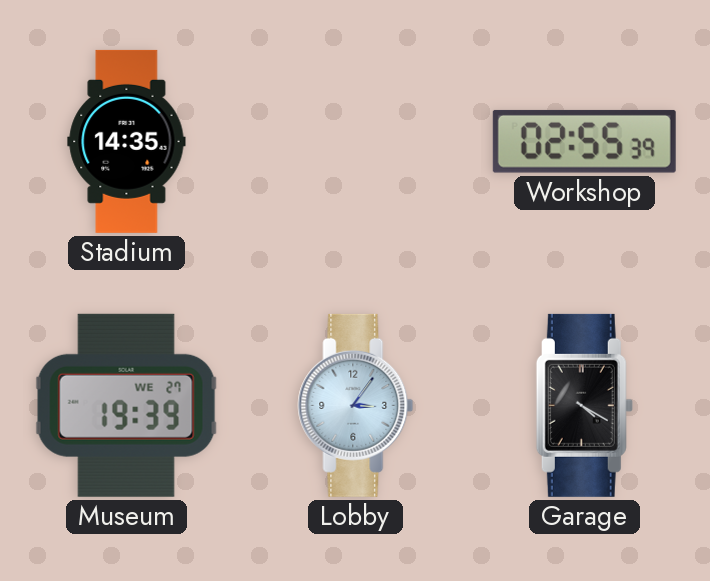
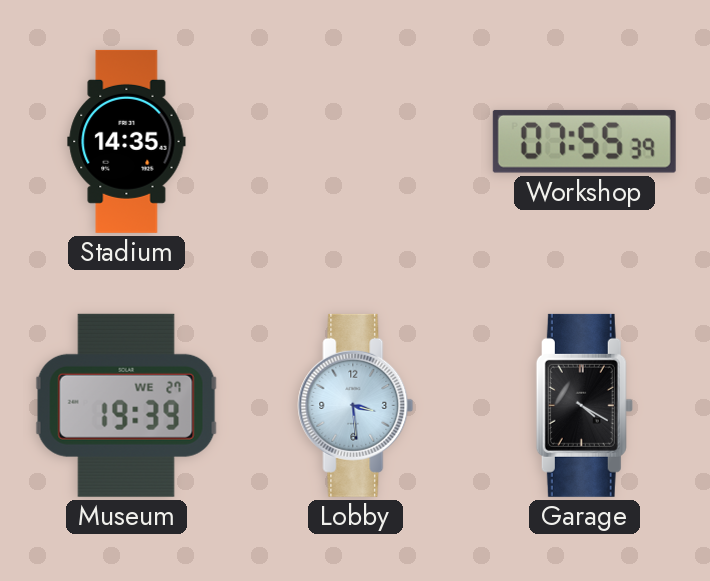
Workshop: 02:55 -> 07:55
Lobby: 3:06 -> 3:29
